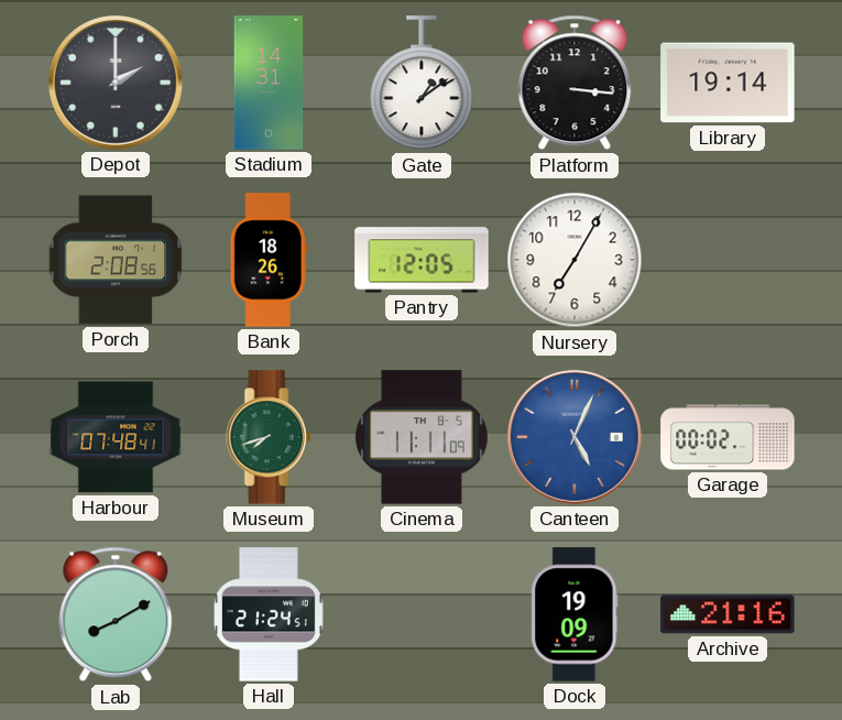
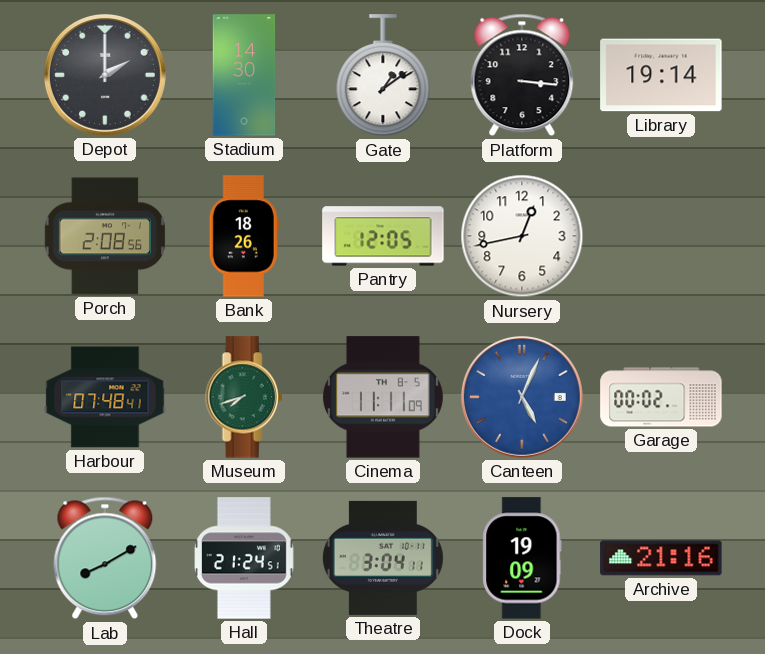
Stadium: 14:31 -> 14:30
Nursery: 7:05 -> 12:43
Theatre: none -> 3:04
